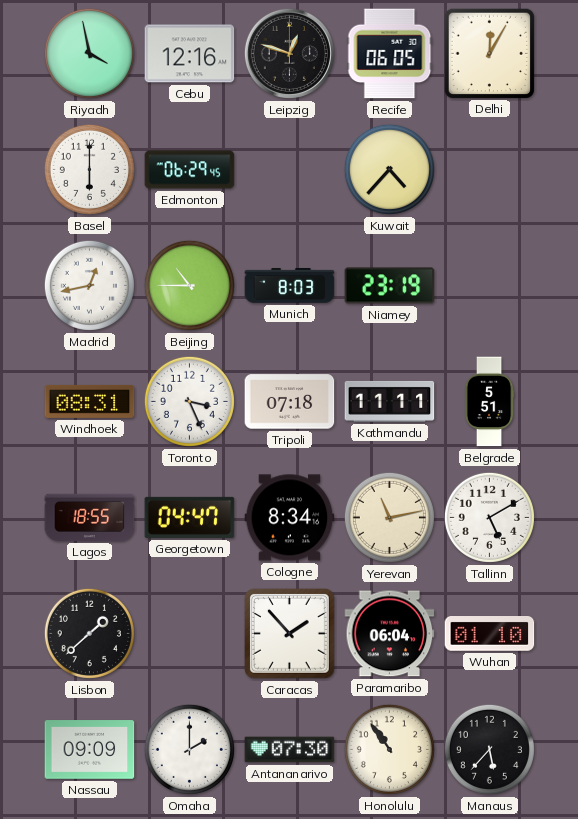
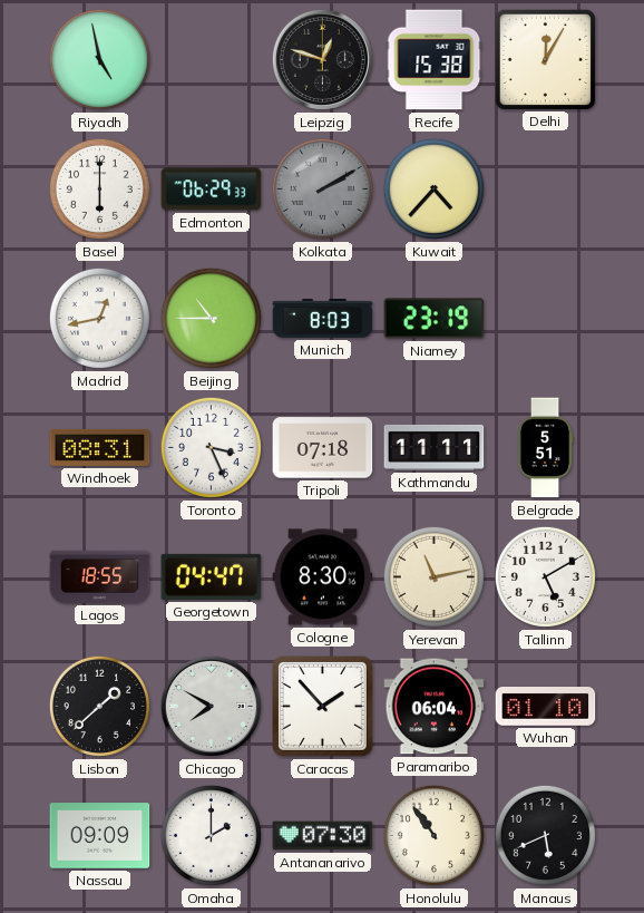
Riyadh: 3:58 -> 4:58
Cebu: 12:16 -> none
Recife: 06:05 -> 15:38
Edmonton: 06:29:45 -> 06:29:33
Kolkata: none -> 2:10
Cologne: 8:34 -> 8:30
Chicago: none -> 7:50
Manaus: 5:37 -> 5:41
